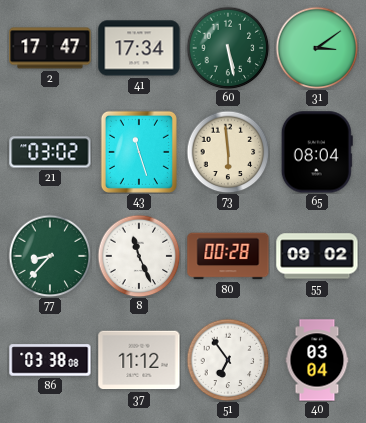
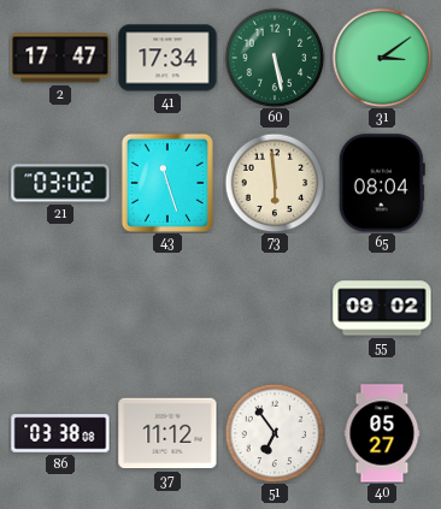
77: 8:37 -> none
8: 11:26 -> none
80: 00:28 -> none
40: 03:04 -> 05:27
